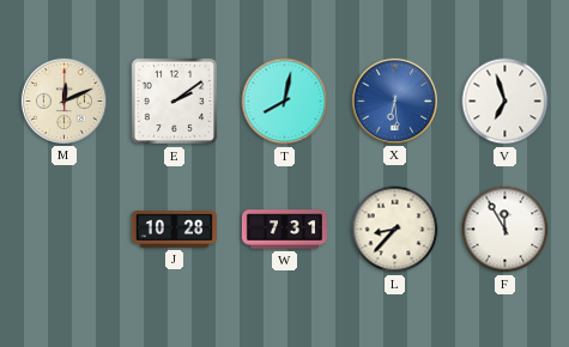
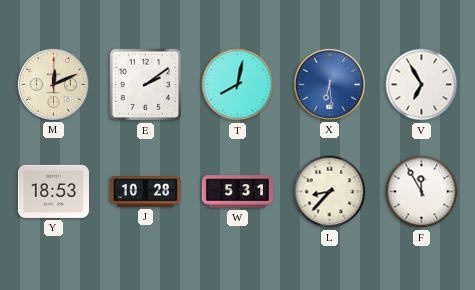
V: 6:57 -> 6:55
Y: none -> 18:53
W: 7:31 -> 5:31
